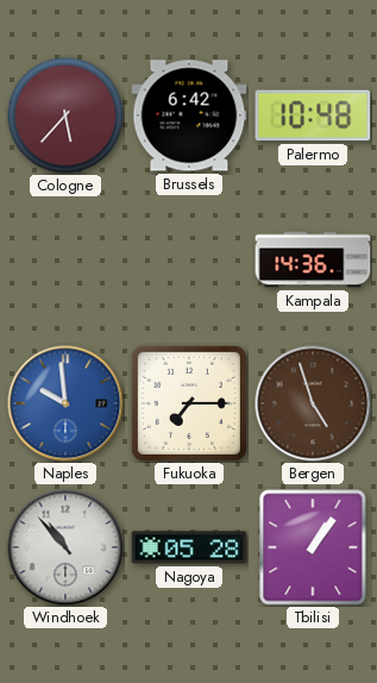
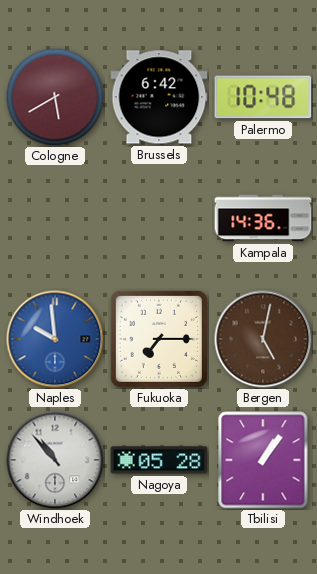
Cologne: 5:37 -> 5:40
Bergen: 4:57 -> 5:02
